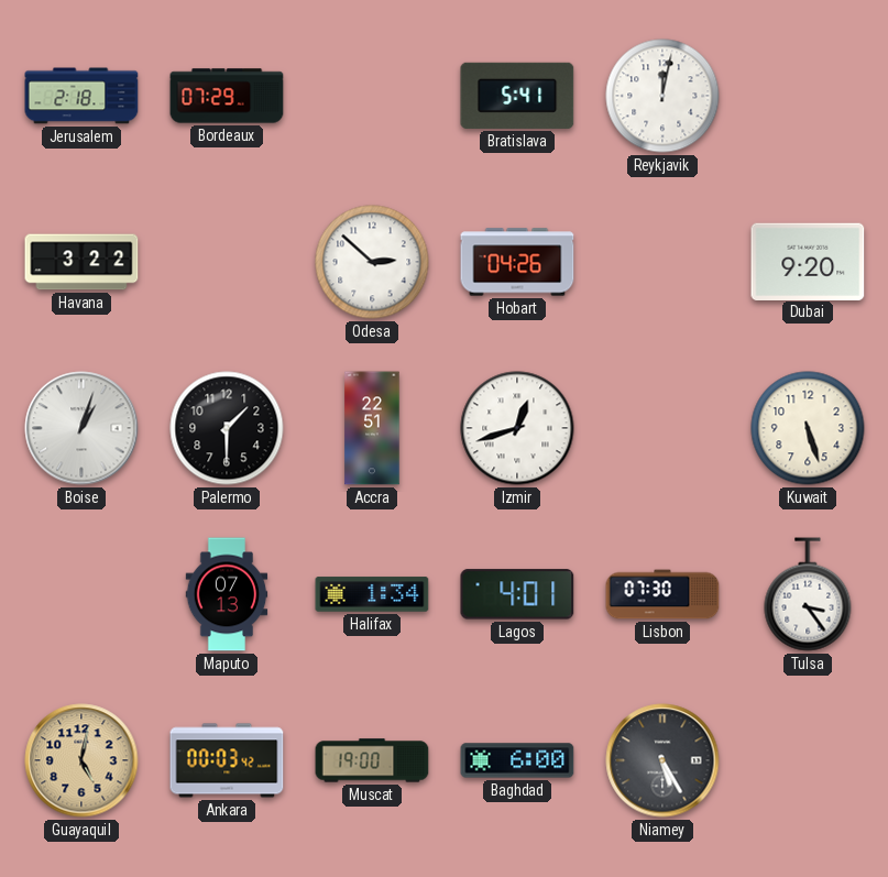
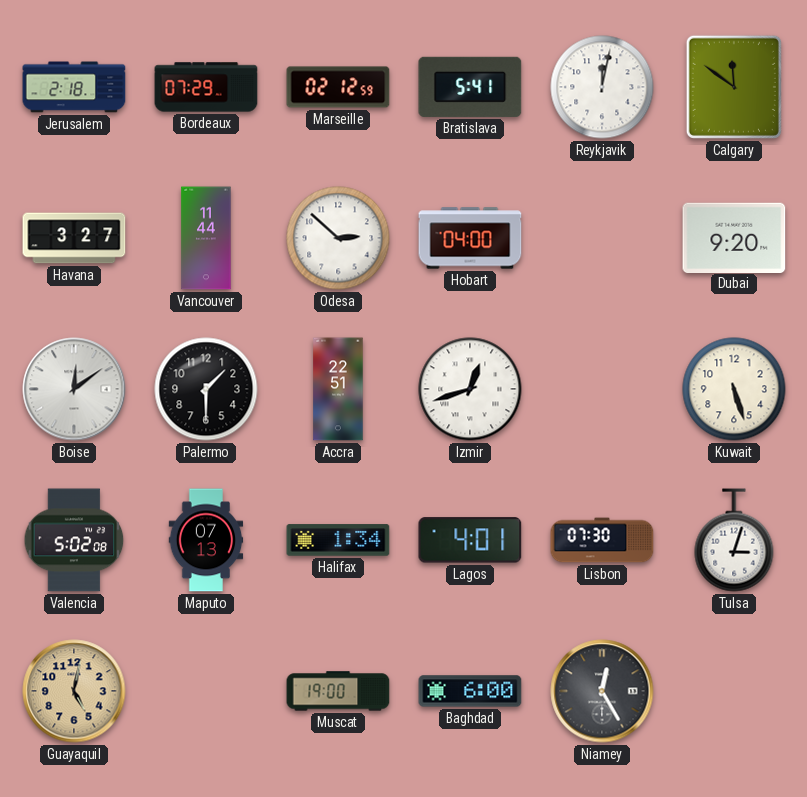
Marseille: none -> 02:12
Calgary: none -> 11:51
Havana: 3:22 -> 3:27
Vancouver: none -> 11:44
Hobart: 04:26 -> 04:00
Boise: 1:03 -> 12:09
Valencia: none -> 5:02
Tulsa: 3:24 -> 3:03
Ankara: 00:03 -> none
Niamey: 5:25 -> 12:25
